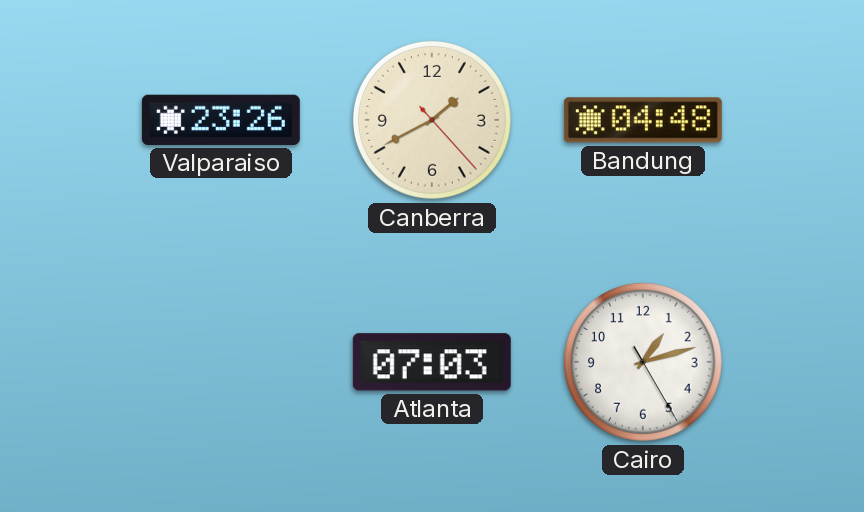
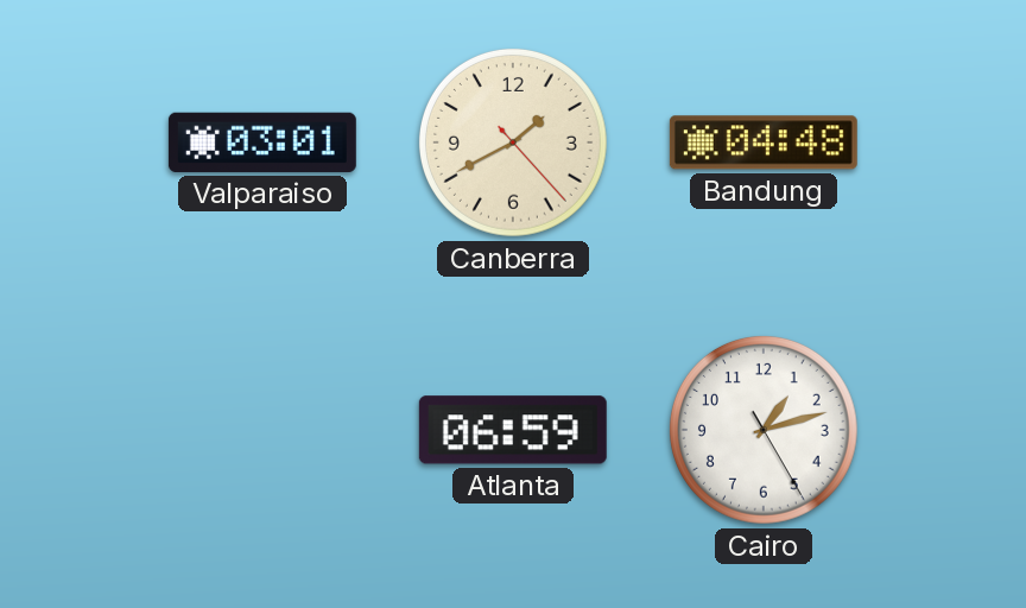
Valparaiso: 23:26 -> 03:01
Atlanta: 07:03 -> 06:59
